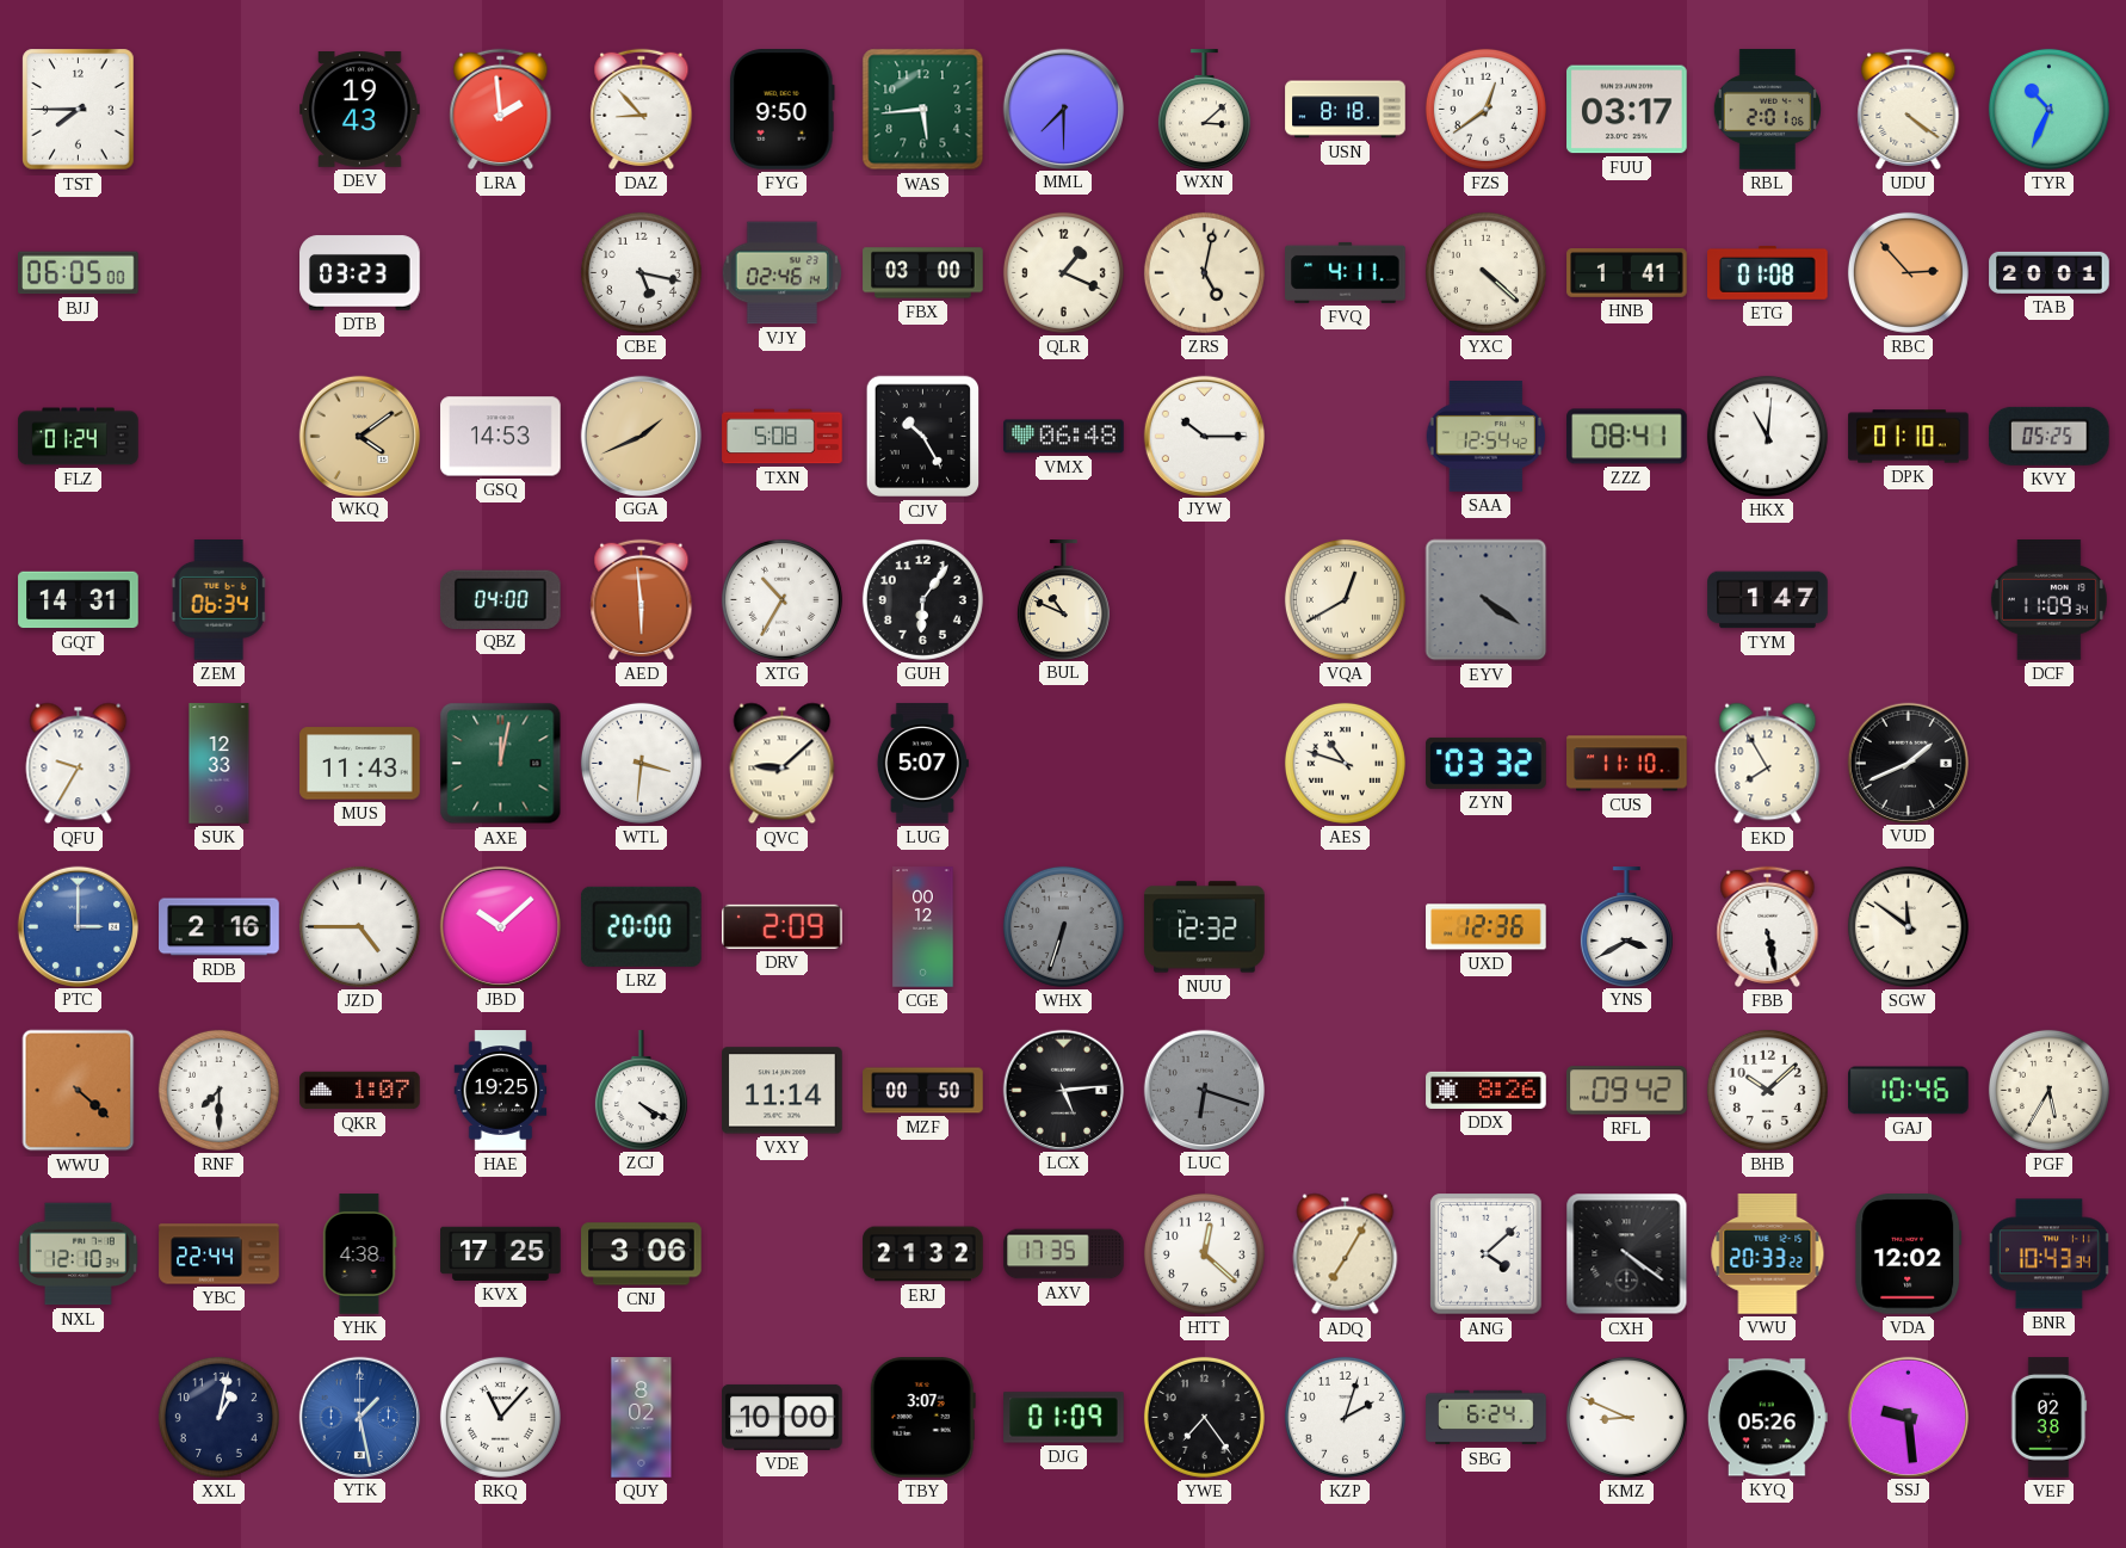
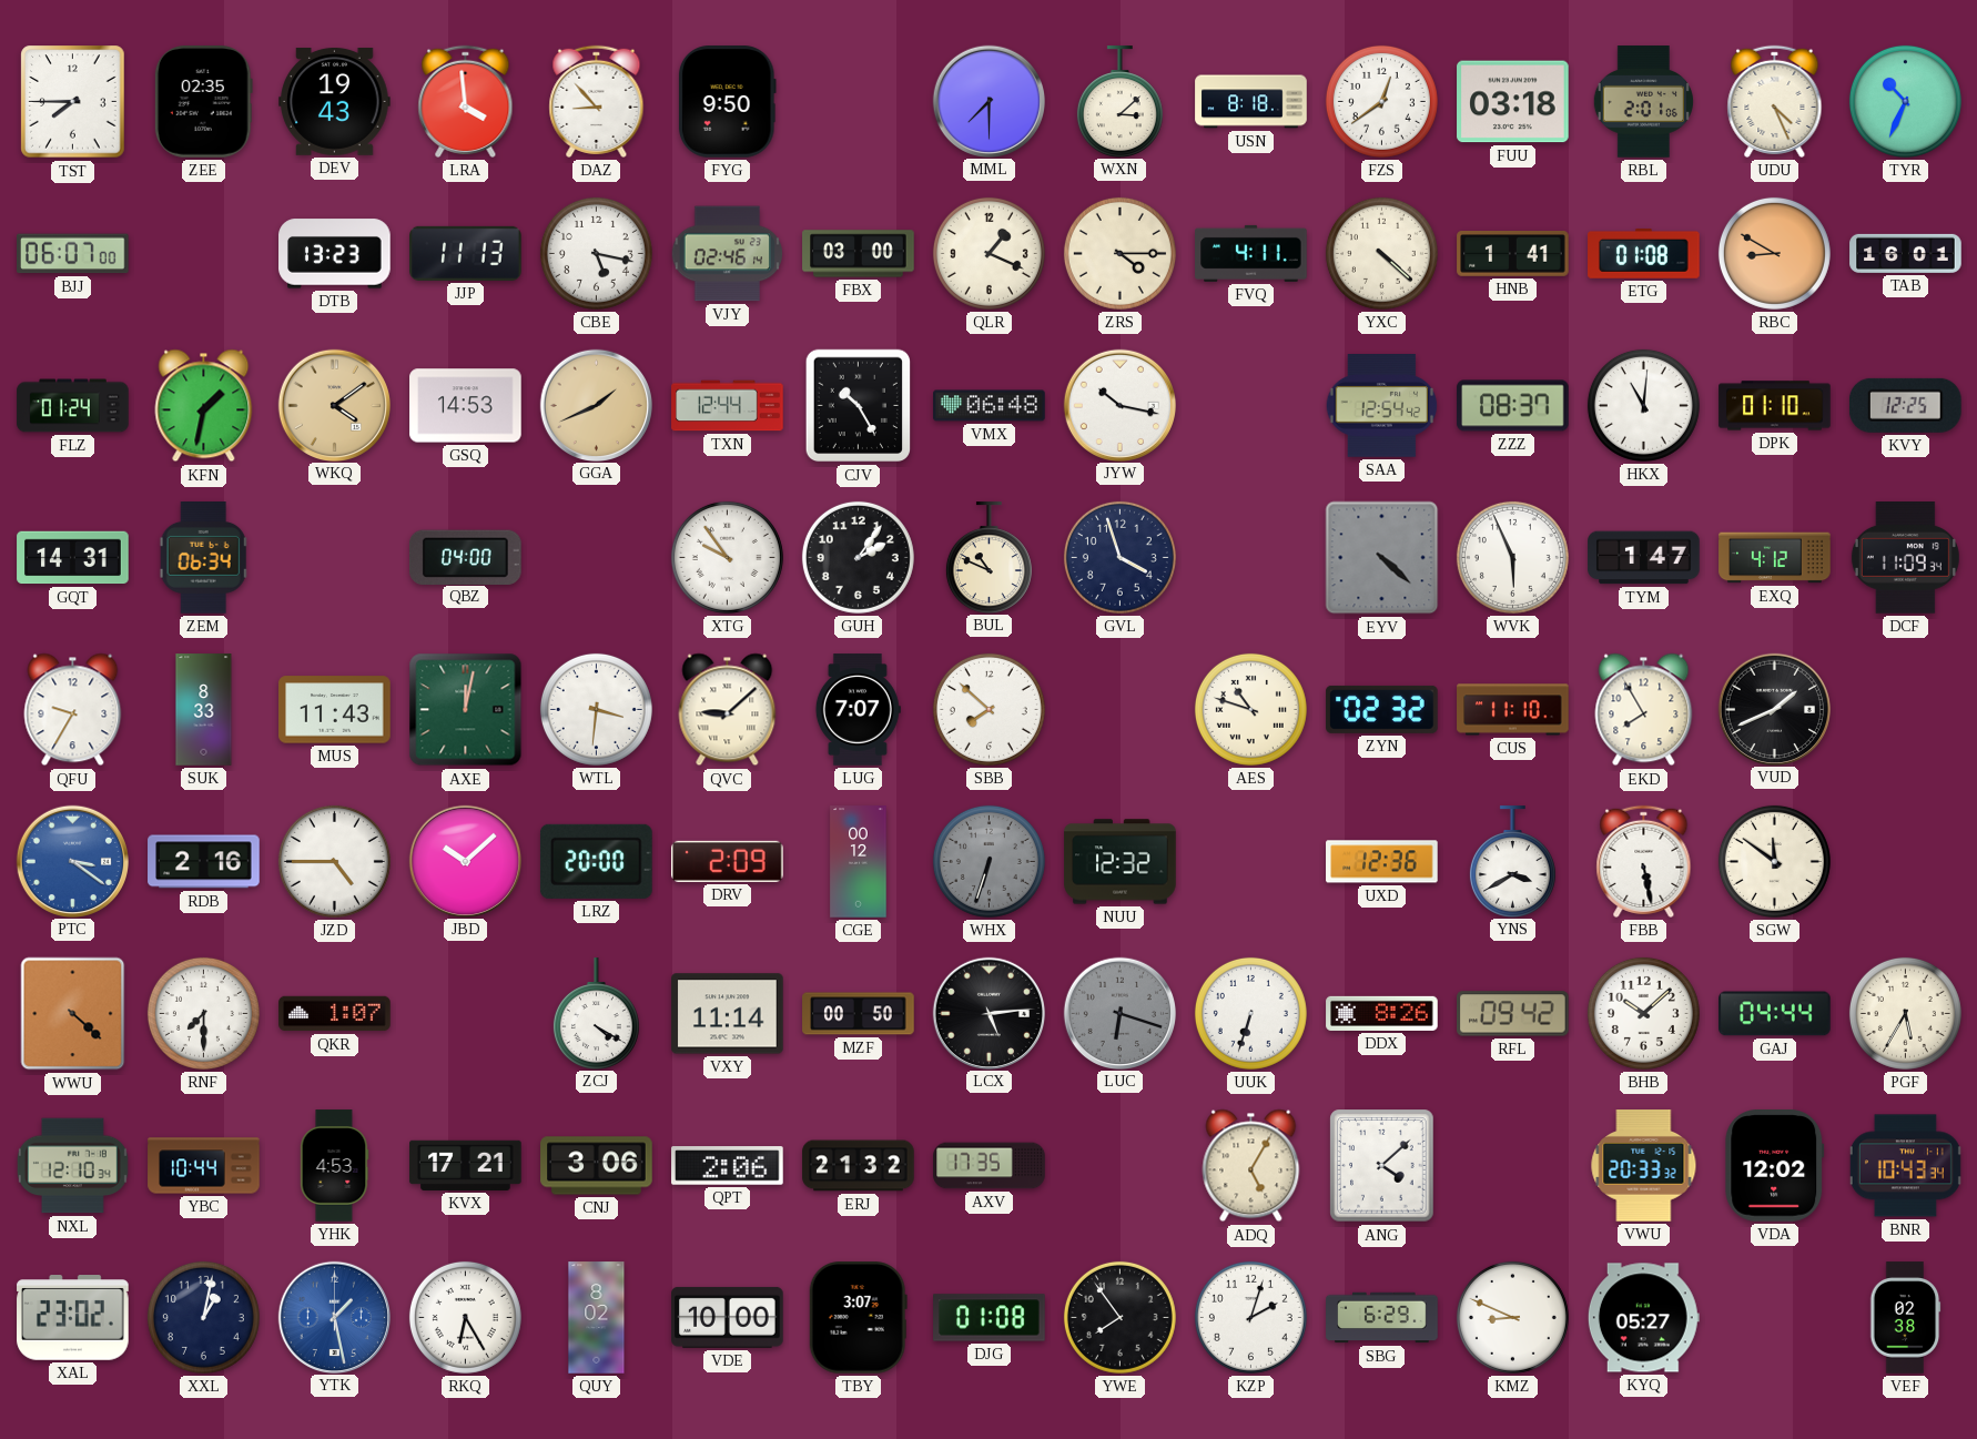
ZEE: none -> 02:35
LRA: 1:59 -> 3:59
WAS: 5:44 -> none
FUU: 03:17 -> 03:18
UDU: 4:21 -> 4:26
BJJ: 06:05 -> 06:07
DTB: 03:23 -> 13:23
JJP: none -> 11:13
ZRS: 5:02 -> 4:15
RBC: 2:53 -> 8:50
TAB: 20:01 -> 16:01
KFN: none -> 1:32
TXN: 5:08 -> 12:44
JYW: 10:15 -> 10:17
ZZZ: 08:41 -> 08:37
KVY: 05:25 -> 12:25
AED: 5:59 -> none
XTG: 10:35 -> 9:54
GUH: 6:06 -> 2:06
GVL: none -> 3:57
VQA: 12:40 -> none
EYV: 4:21 -> 4:22
WVK: none -> 5:56
EXQ: none -> 4:12
SUK: 12:33 -> 8:33
LUG: 5:07 -> 7:07
SBB: none -> 7:52
ZYN: 03:32 -> 02:32
PTC: 3:00 -> 3:21
HAE: 19:25 -> none
UUK: none -> 6:33
GAJ: 10:46 -> 04:44
YBC: 22:44 -> 10:44
YHK: 4:38 -> 4:53
KVX: 17:25 -> 17:21
QPT: none -> 2:06
HTT: 12:22 -> none
ADQ: 7:05 -> 5:05
CXH: 4:21 -> none
VWU: 20:33:22 -> 20:33:32
XAL: none -> 23:02
RKQ: 11:07 -> 6:25
DJG: 01:09 -> 01:08
YWE: 7:24 -> 7:54
SBG: 6:24 -> 6:29
KYQ: 05:26 -> 05:27
SSJ: 9:29 -> none
